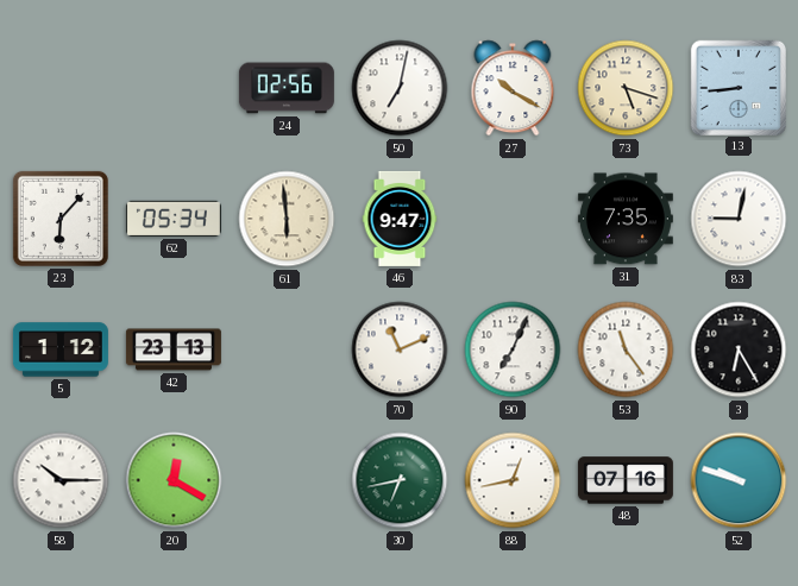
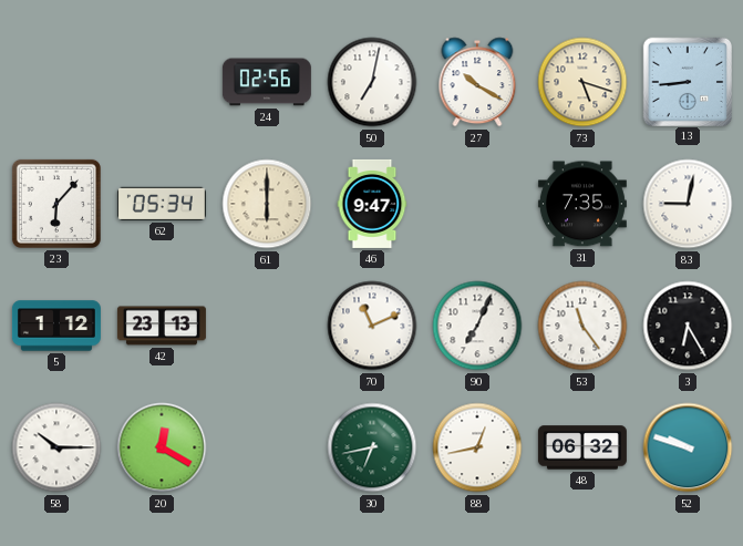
61: 5:59 -> 6:00
48: 07:16 -> 06:32
